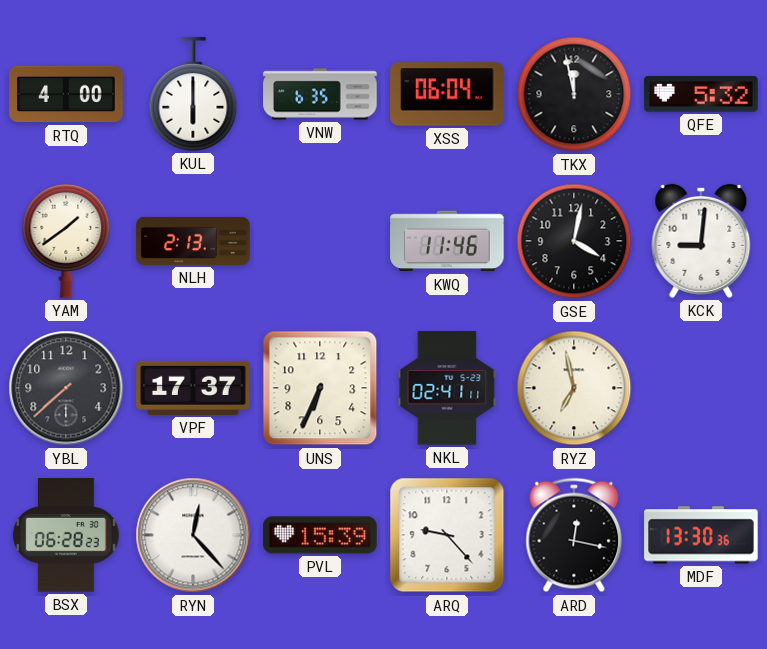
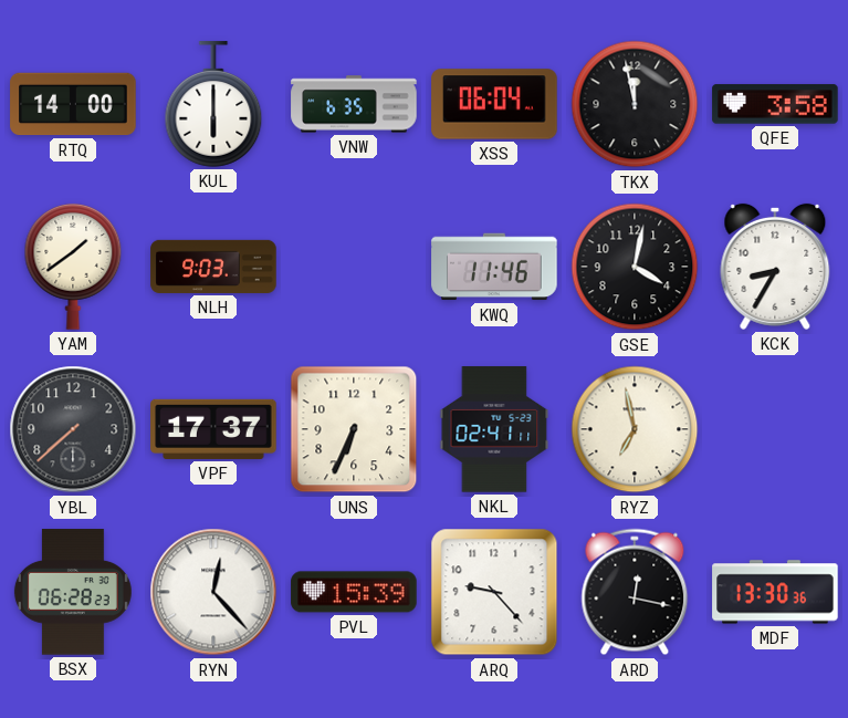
RTQ: 4:00 -> 14:00
QFE: 5:32 -> 3:58
NLH: 2:13 -> 9:03
KCK: 9:01 -> 8:35
